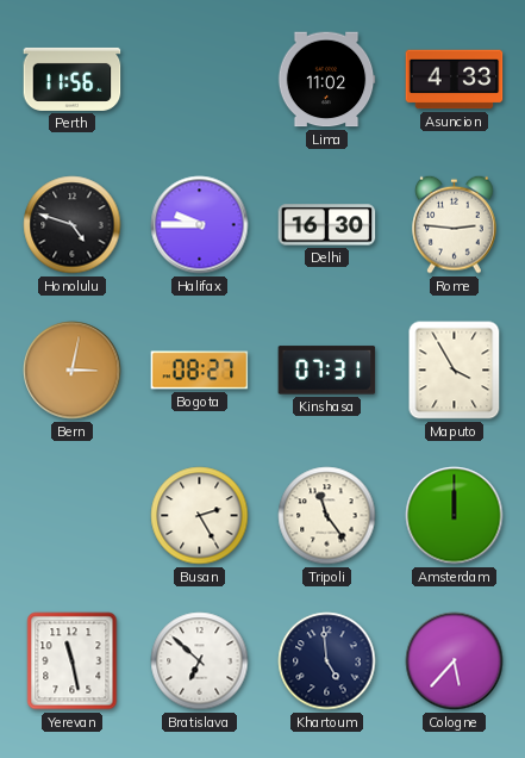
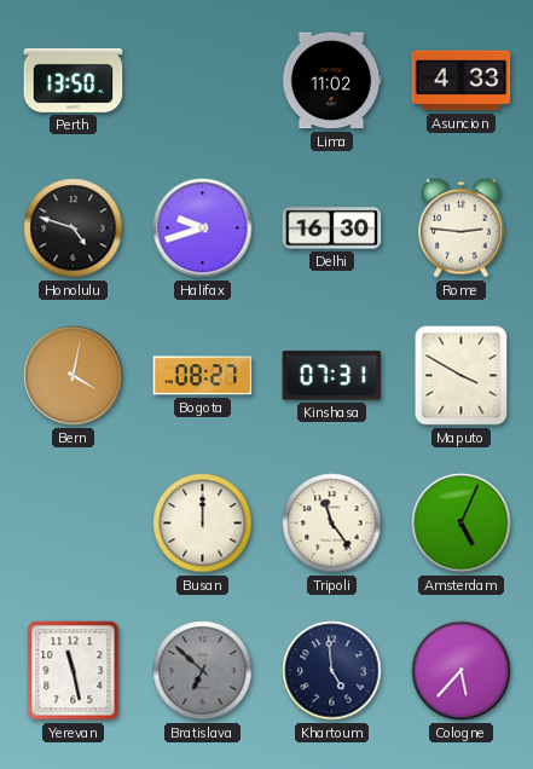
Perth: 11:56 -> 13:50
Halifax: 9:45 -> 9:42
Bern: 3:02 -> 4:02
Maputo: 3:55 -> 3:50
Busan: 2:25 -> 12:00
Amsterdam: 12:00 -> 5:04
Bratislava dial: white -> grey
